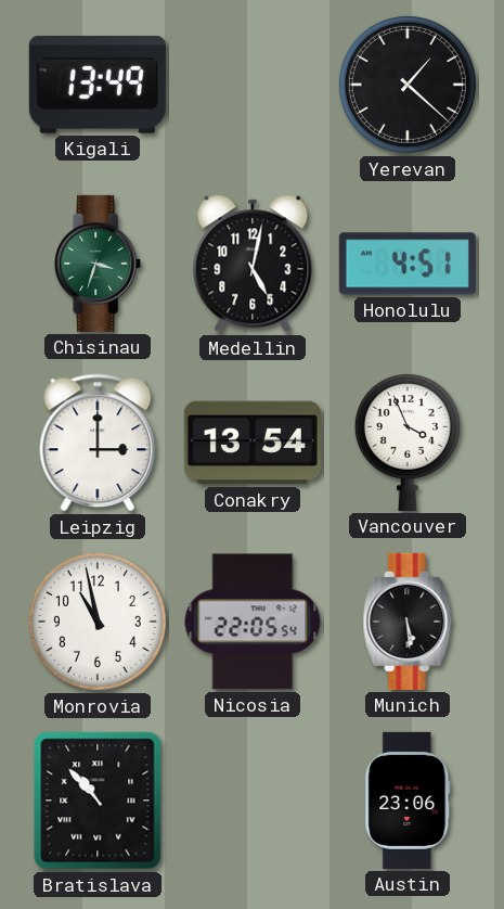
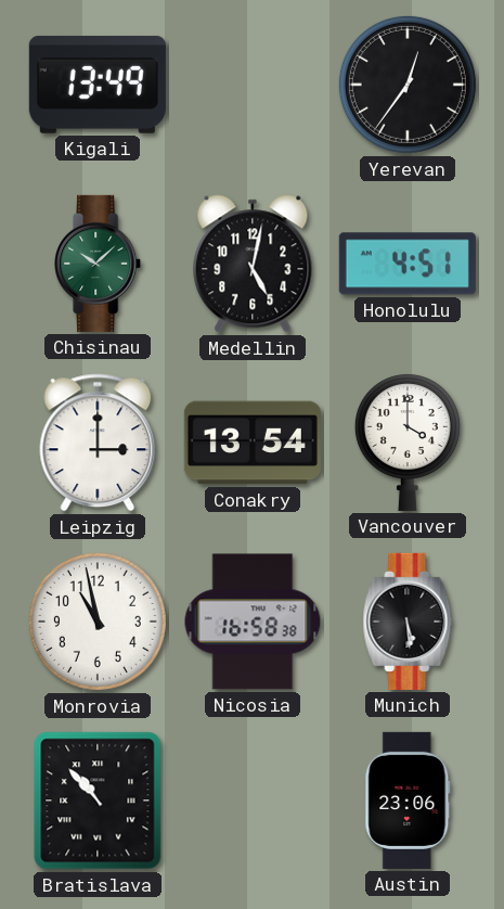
Yerevan: 1:22 -> 12:36
Chisinau: 3:33 -> 10:08
Vancouver: 3:56 -> 4:00
Nicosia: 22:05 -> 16:58
